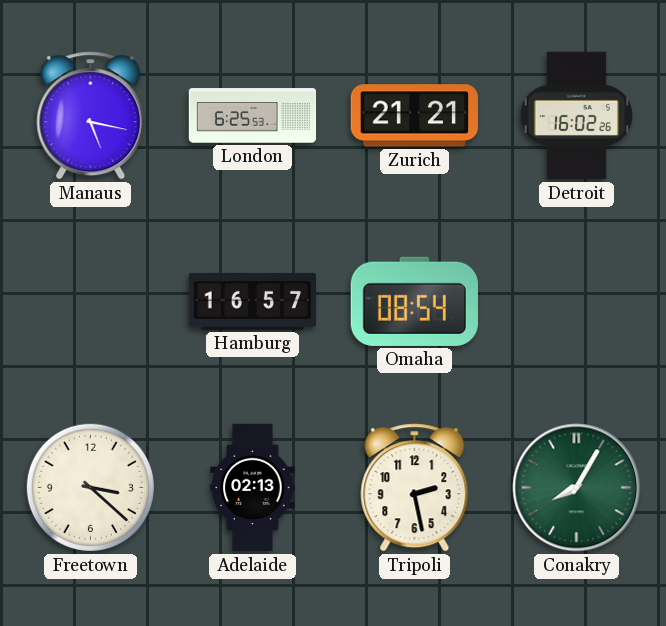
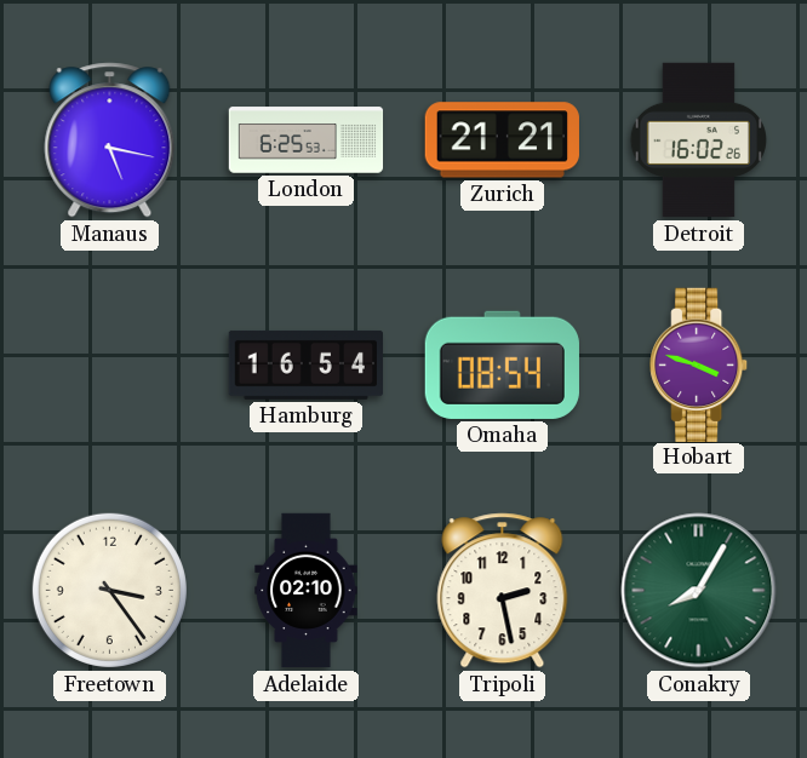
Hamburg: 16:57 -> 16:54
Hobart: none -> 3:48
Freetown: 3:22 -> 3:24
Adelaide: 02:13 -> 02:10
